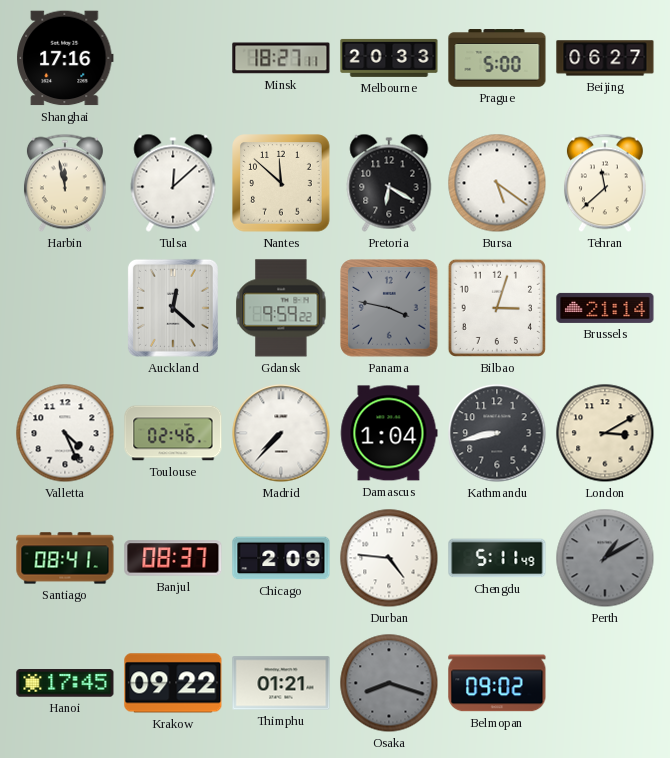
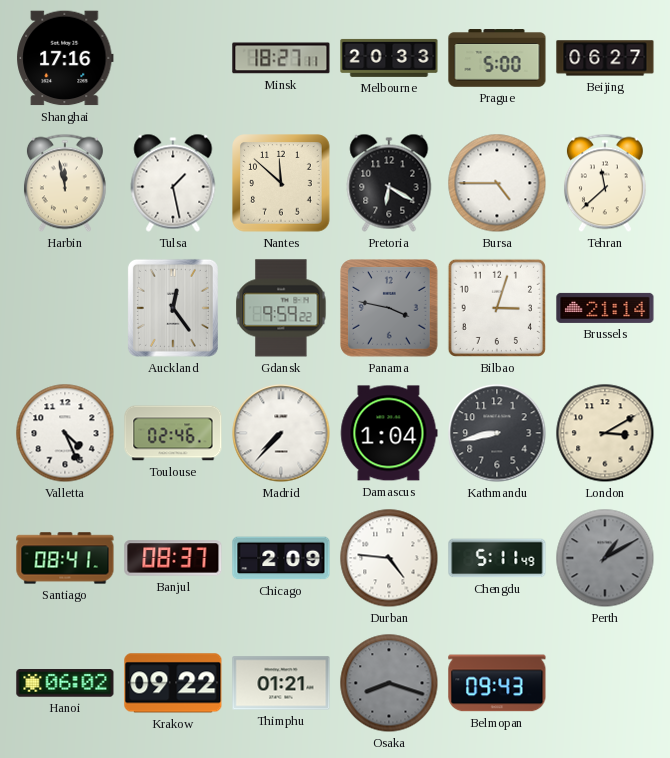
Tulsa: 12:08 -> 1:28
Bursa: 5:21 -> 4:45
Auckland: 12:22 -> 12:24
Hanoi: 17:45 -> 06:02
Belmopan: 09:02 -> 09:43
